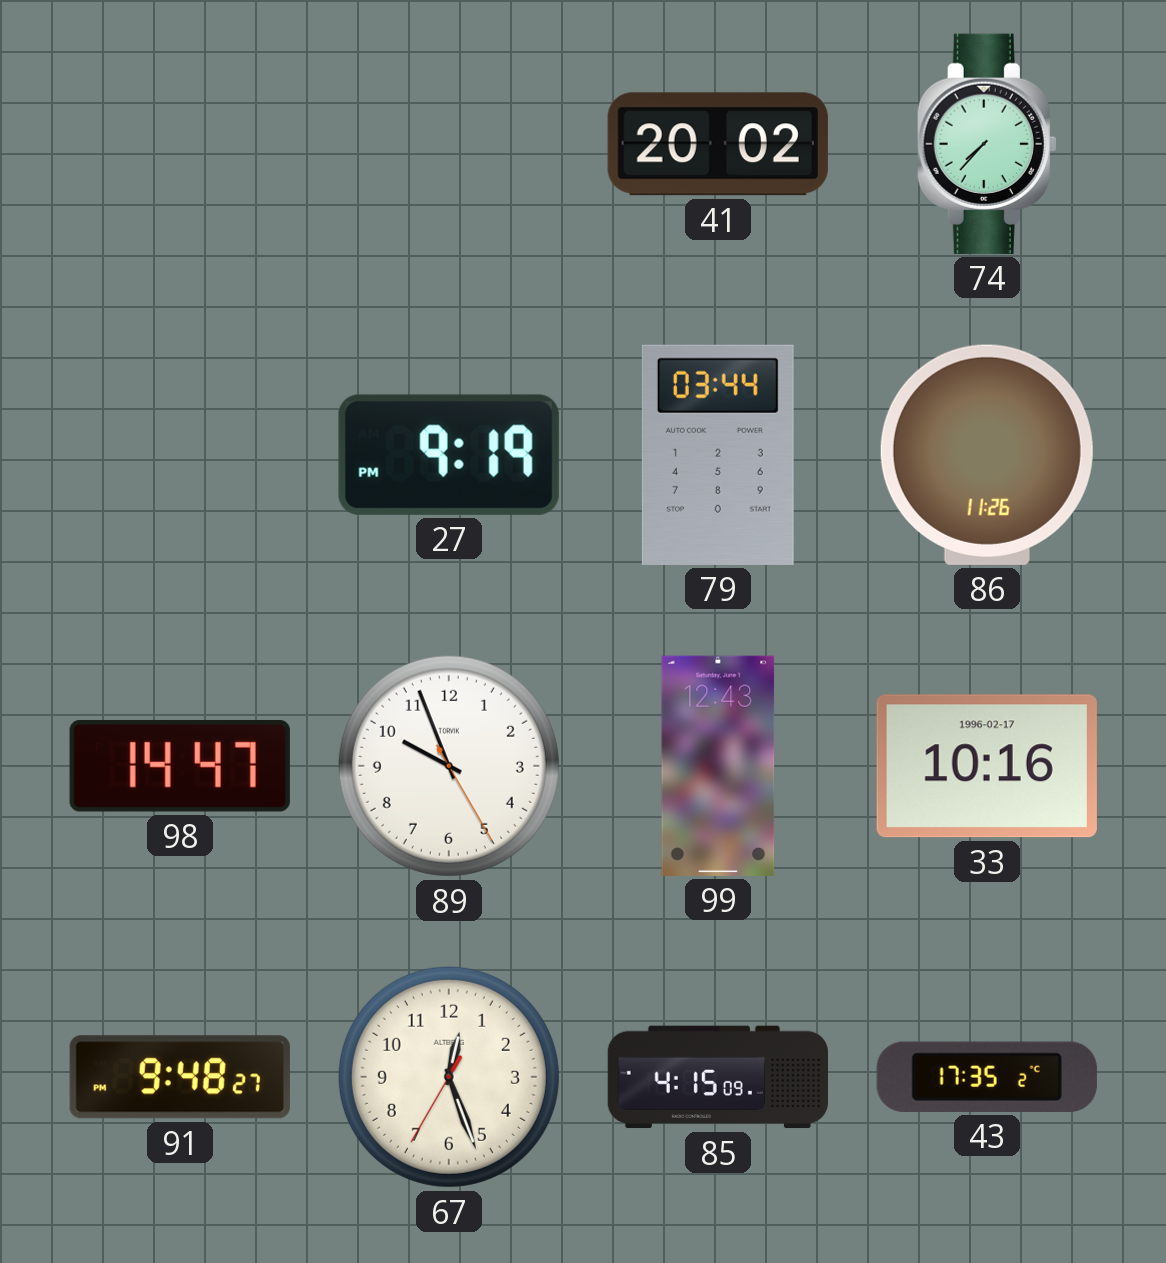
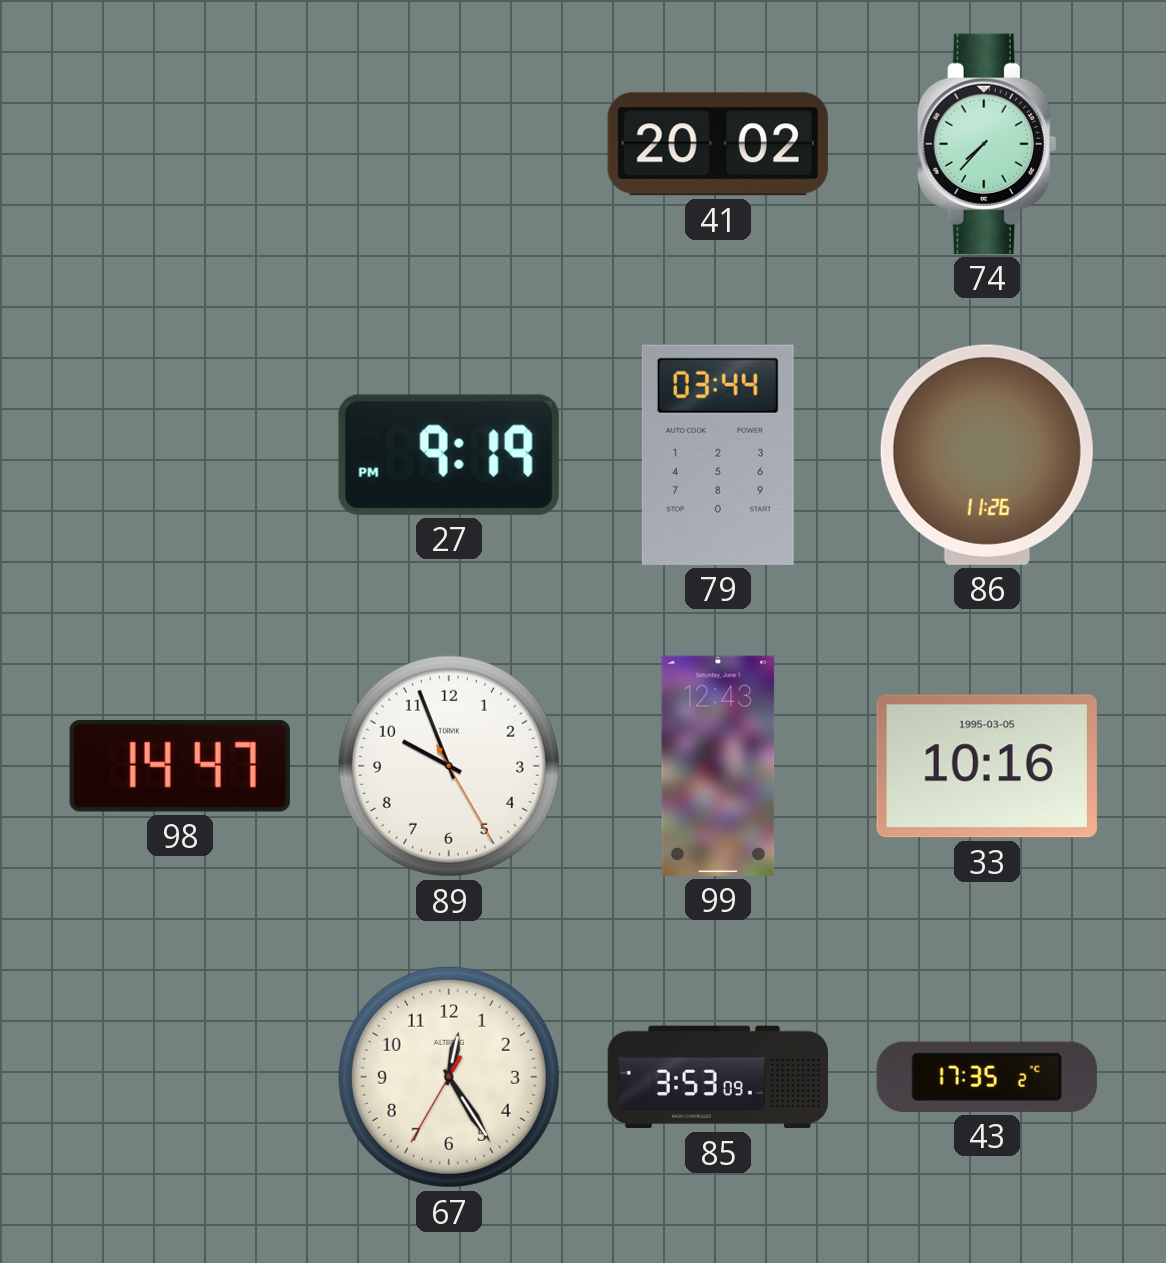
33 date: 1996-02-17 -> 1995-03-05
91: 9:48 -> none
67: 12:26 -> 12:24
85: 4:15 -> 3:53
